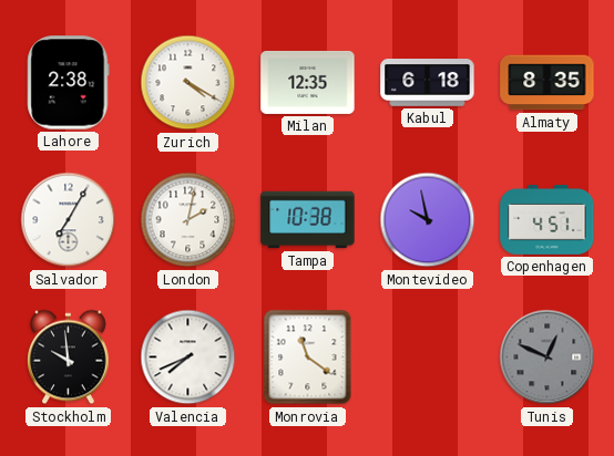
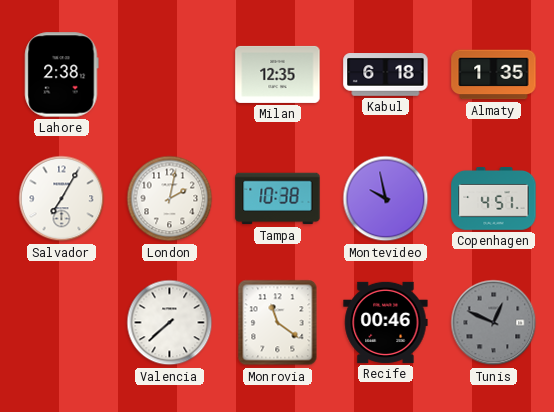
Zurich: 4:20 -> none
Almaty: 8:35 -> 1:35
Stockholm: 9:59 -> none
Valencia: 7:41 -> 7:38
Recife: none -> 00:46
